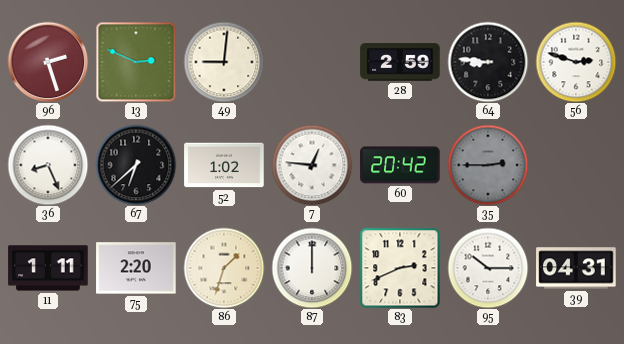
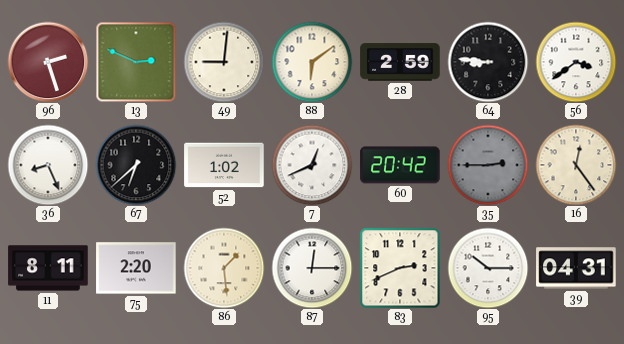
88: none -> 6:09
56: 2:48 -> 3:39
7: 12:46 -> 12:41
16: none -> 12:24
11: 1:11 -> 8:11
86: 1:33 -> 1:29
87: 12:00 -> 12:15
